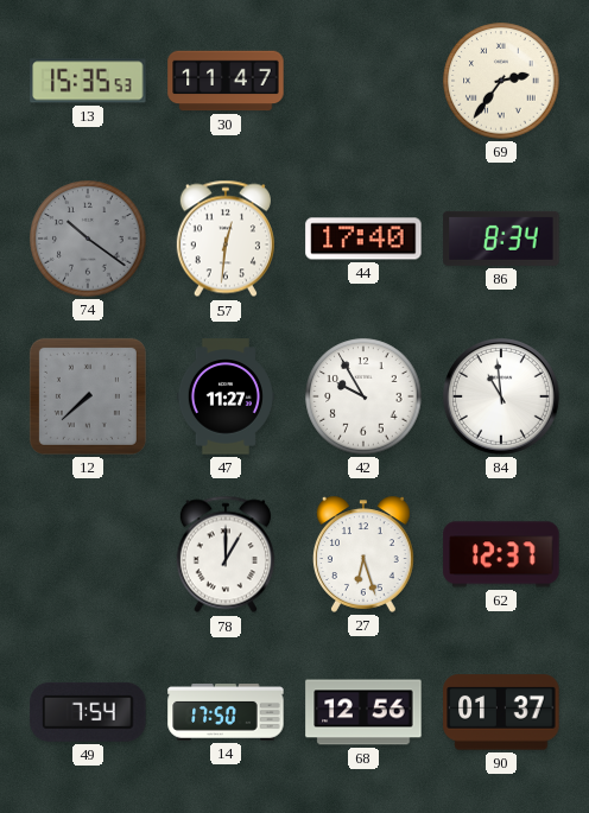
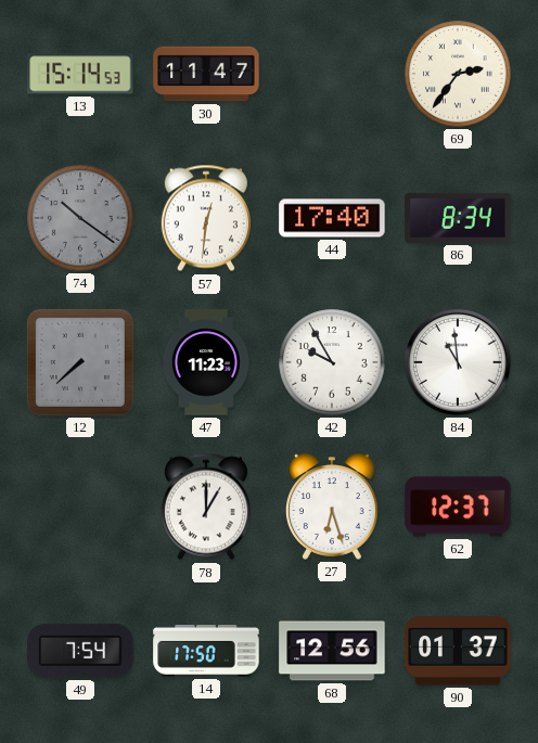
13: 15:35 -> 15:14
47: 11:27 -> 11:23
